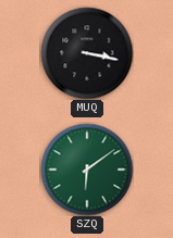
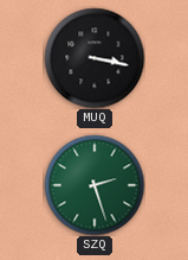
SZQ: 6:09 -> 2:27
